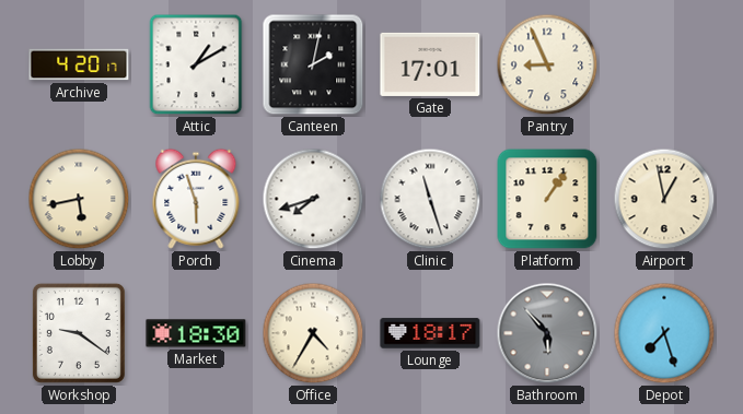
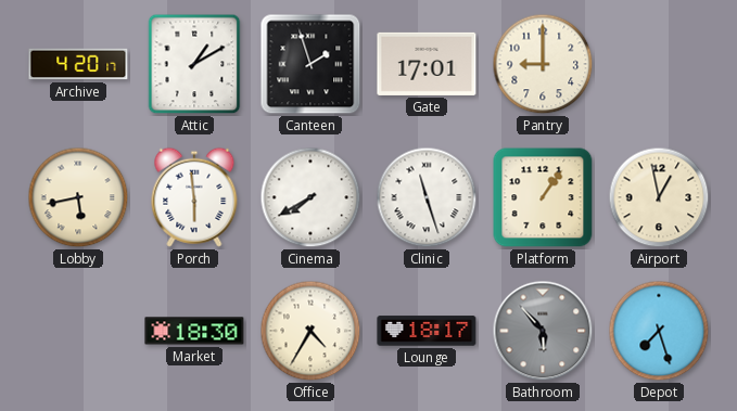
Canteen: 2:02 -> 1:57
Pantry: 8:56 -> 9:00
Porch: 5:57 -> 5:59
Cinema: 7:42 -> 7:40
Workshop: 9:21 -> none
